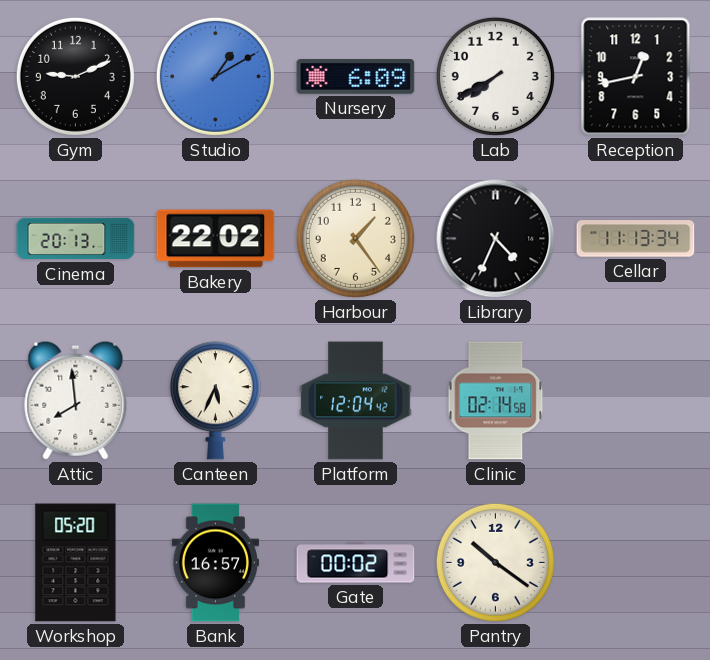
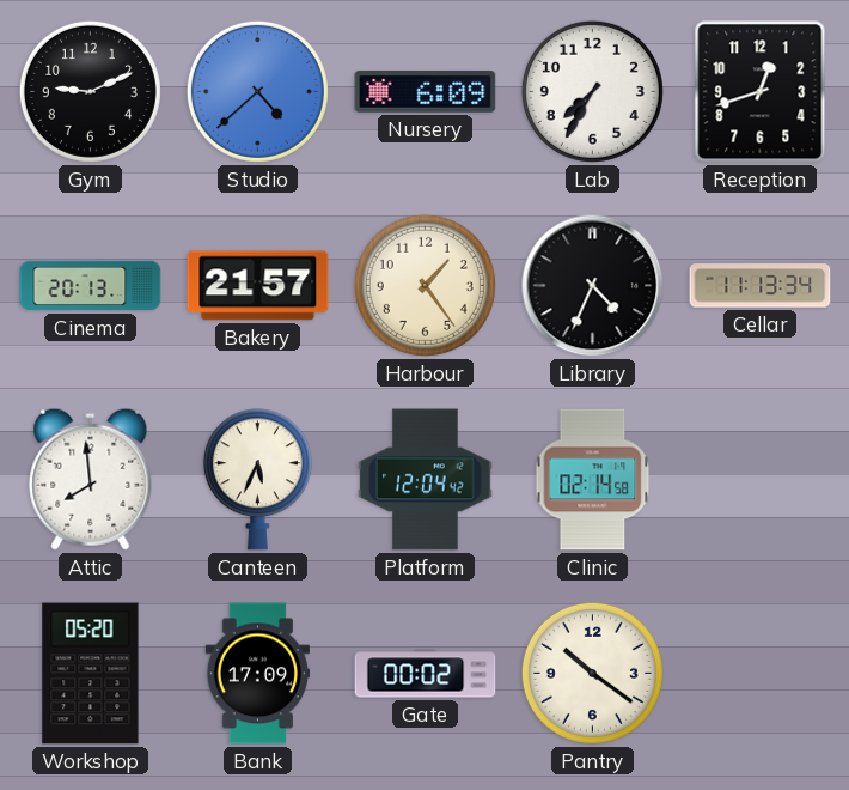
Studio: 1:10 -> 4:38
Lab: 7:40 -> 7:35
Reception: 12:43 -> 12:42
Bakery: 22:02 -> 21:57
Bank: 16:57 -> 17:09
